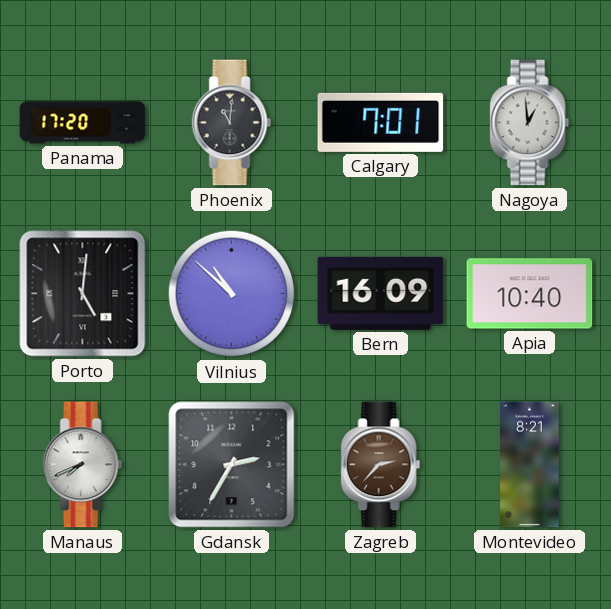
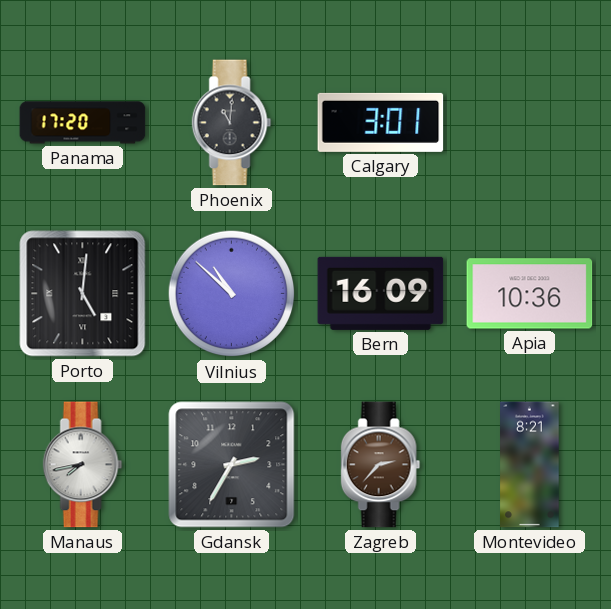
Calgary: 7:01 -> 3:01
Nagoya: 12:59 -> none
Apia: 10:40 -> 10:36
Manaus: 7:41 -> 7:43
